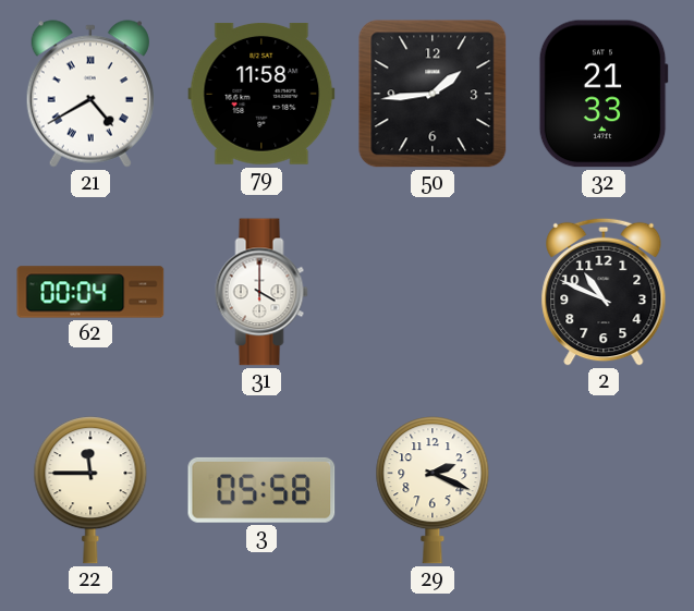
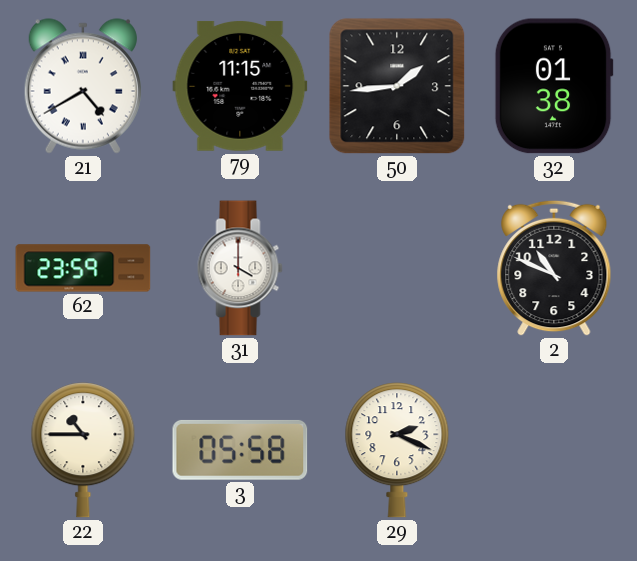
79: 11:58 -> 11:15
32: 21:33 -> 01:38
62: 00:04 -> 23:59
22: 11:45 -> 10:45
